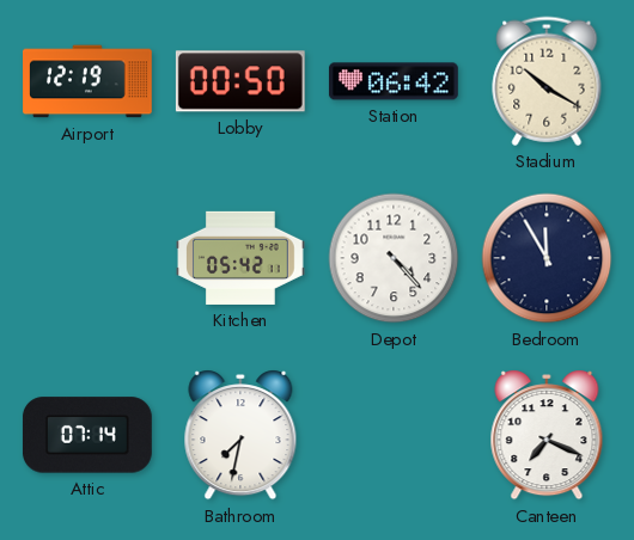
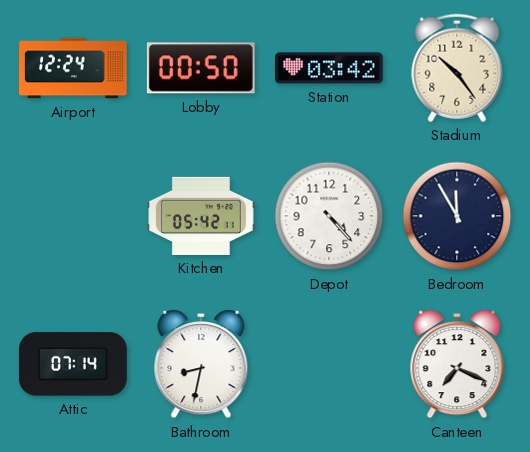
Airport: 12:19 -> 12:24
Station: 06:42 -> 03:42
Stadium: 10:20 -> 10:24
Bathroom: 7:32 -> 8:32
